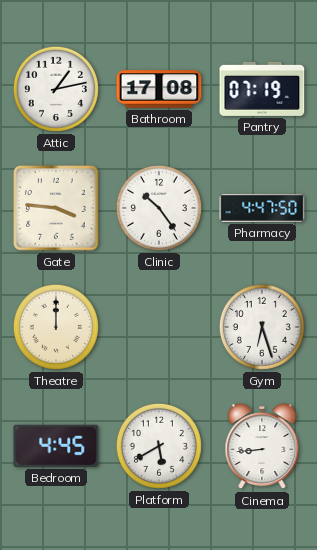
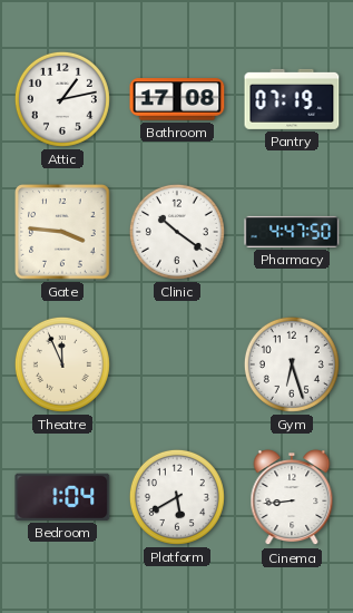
Clinic: 10:24 -> 10:21
Theatre: 12:00 -> 11:56
Bedroom: 4:45 -> 1:04
